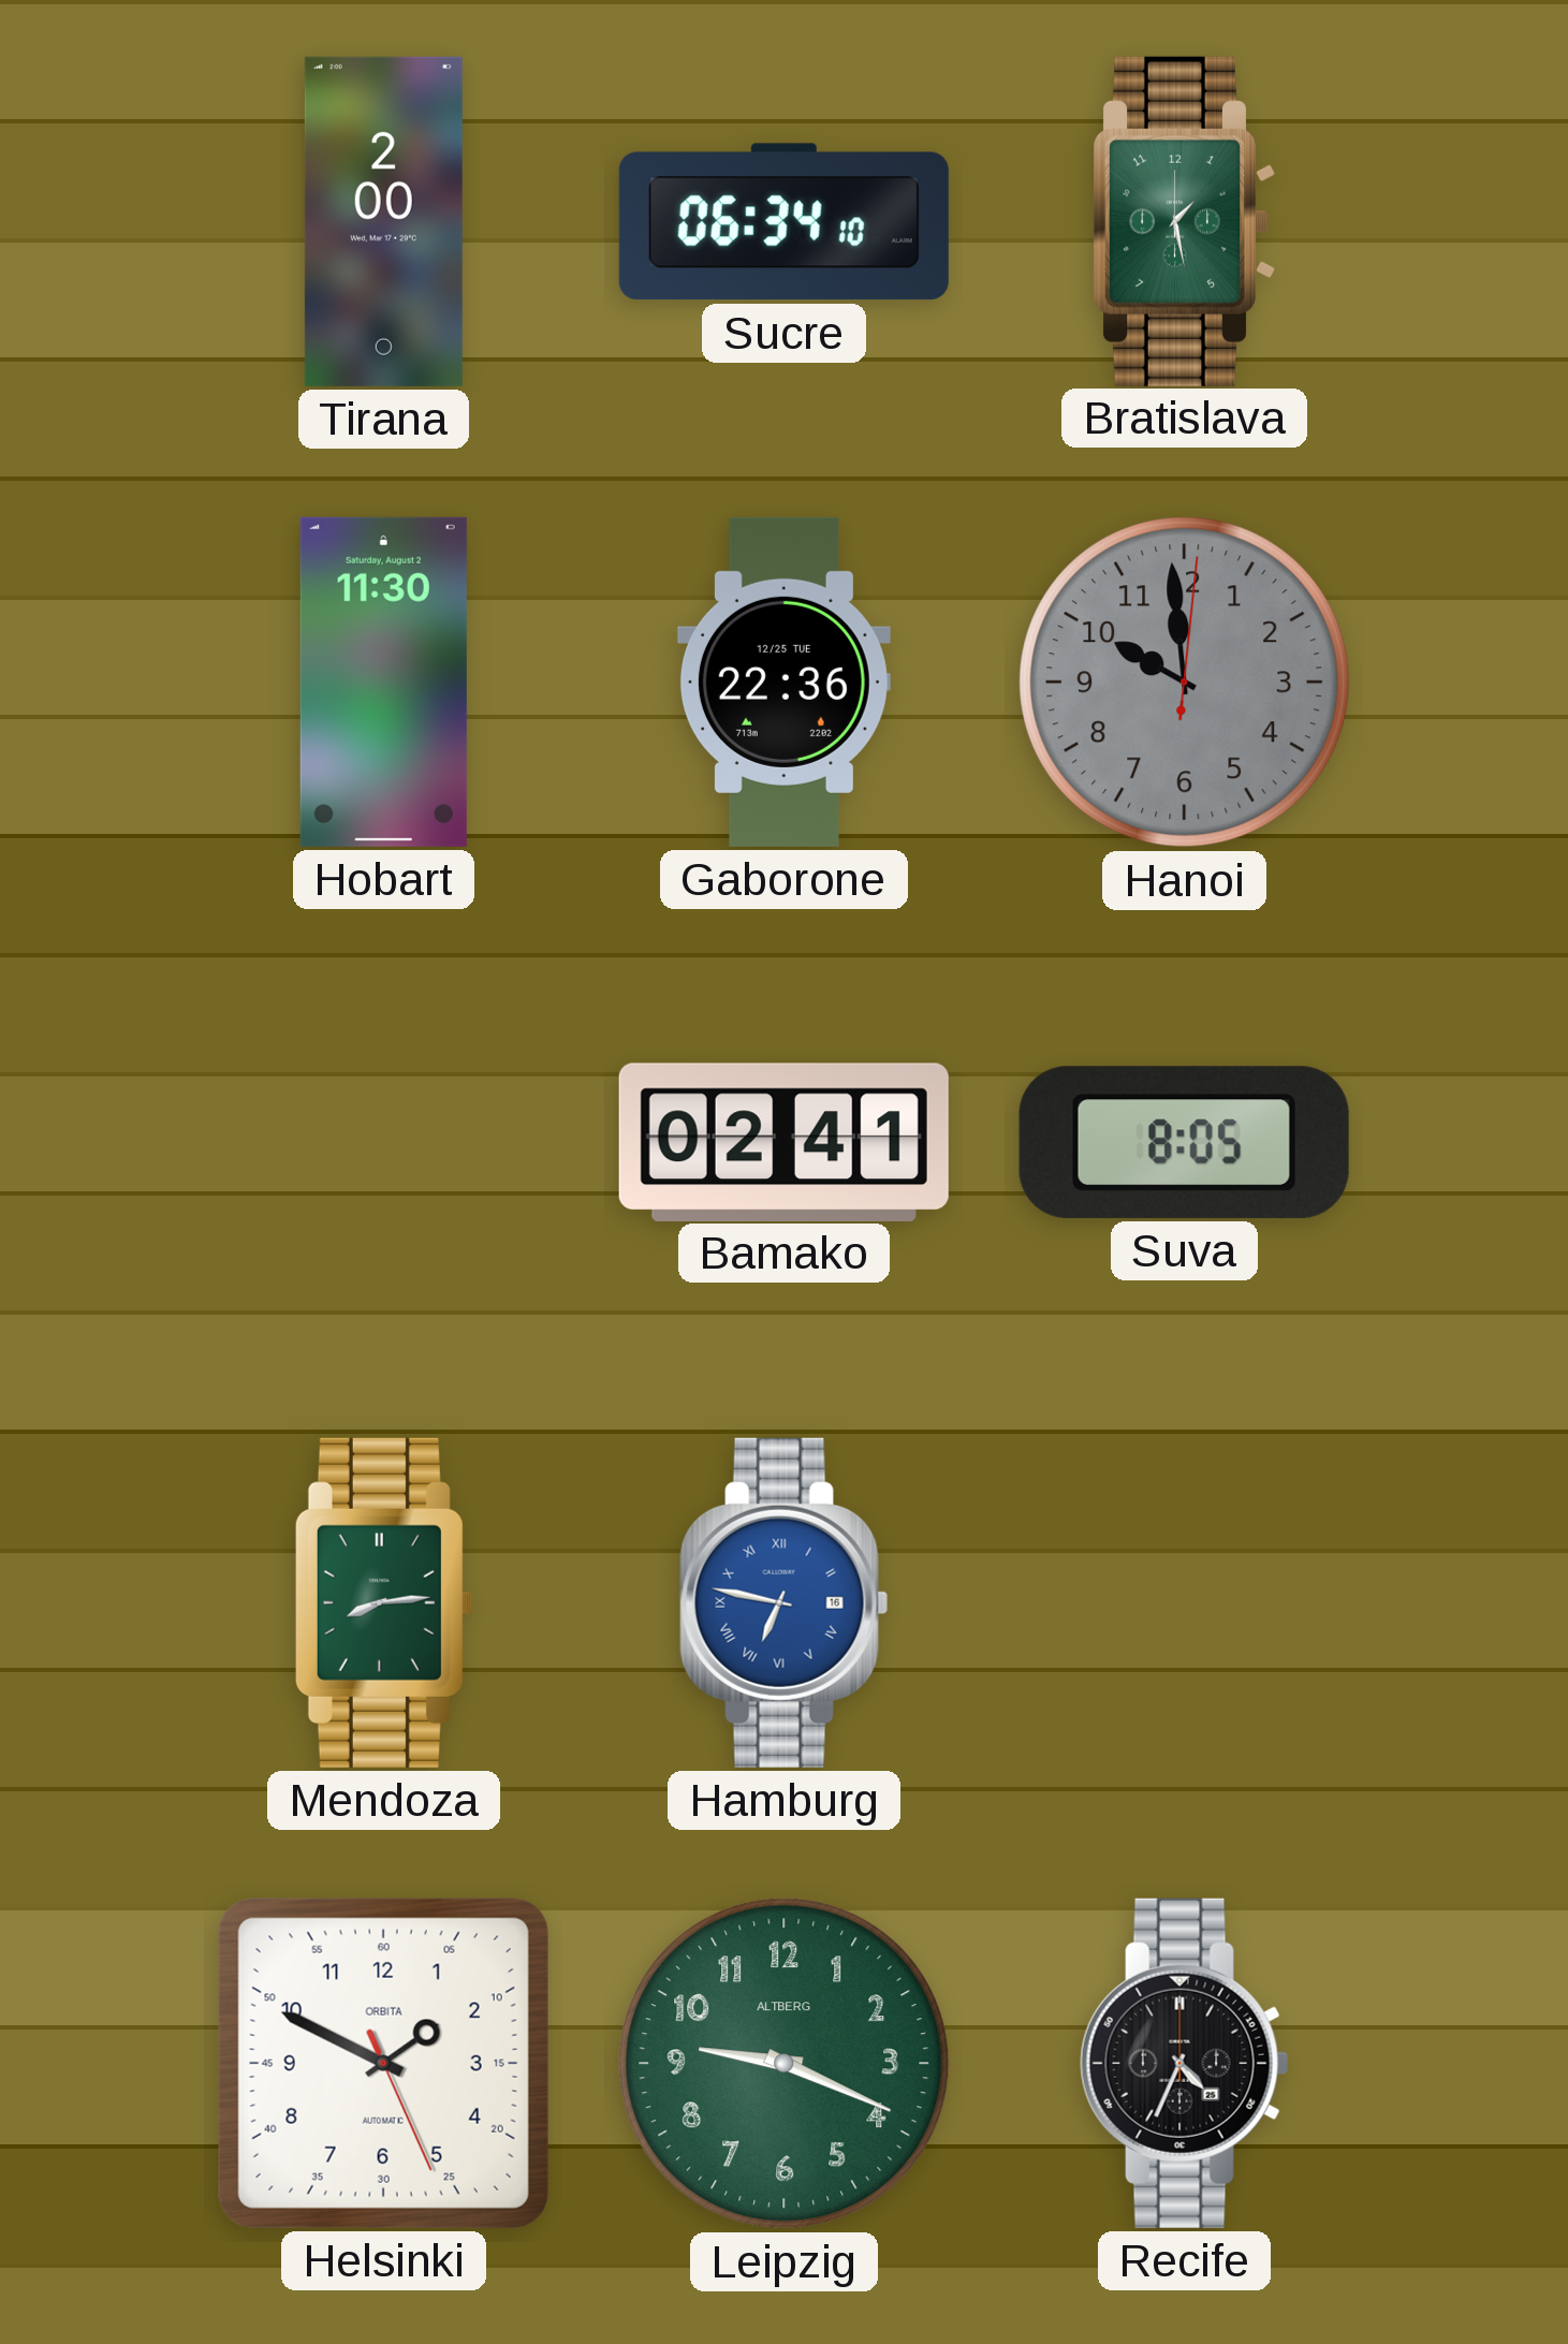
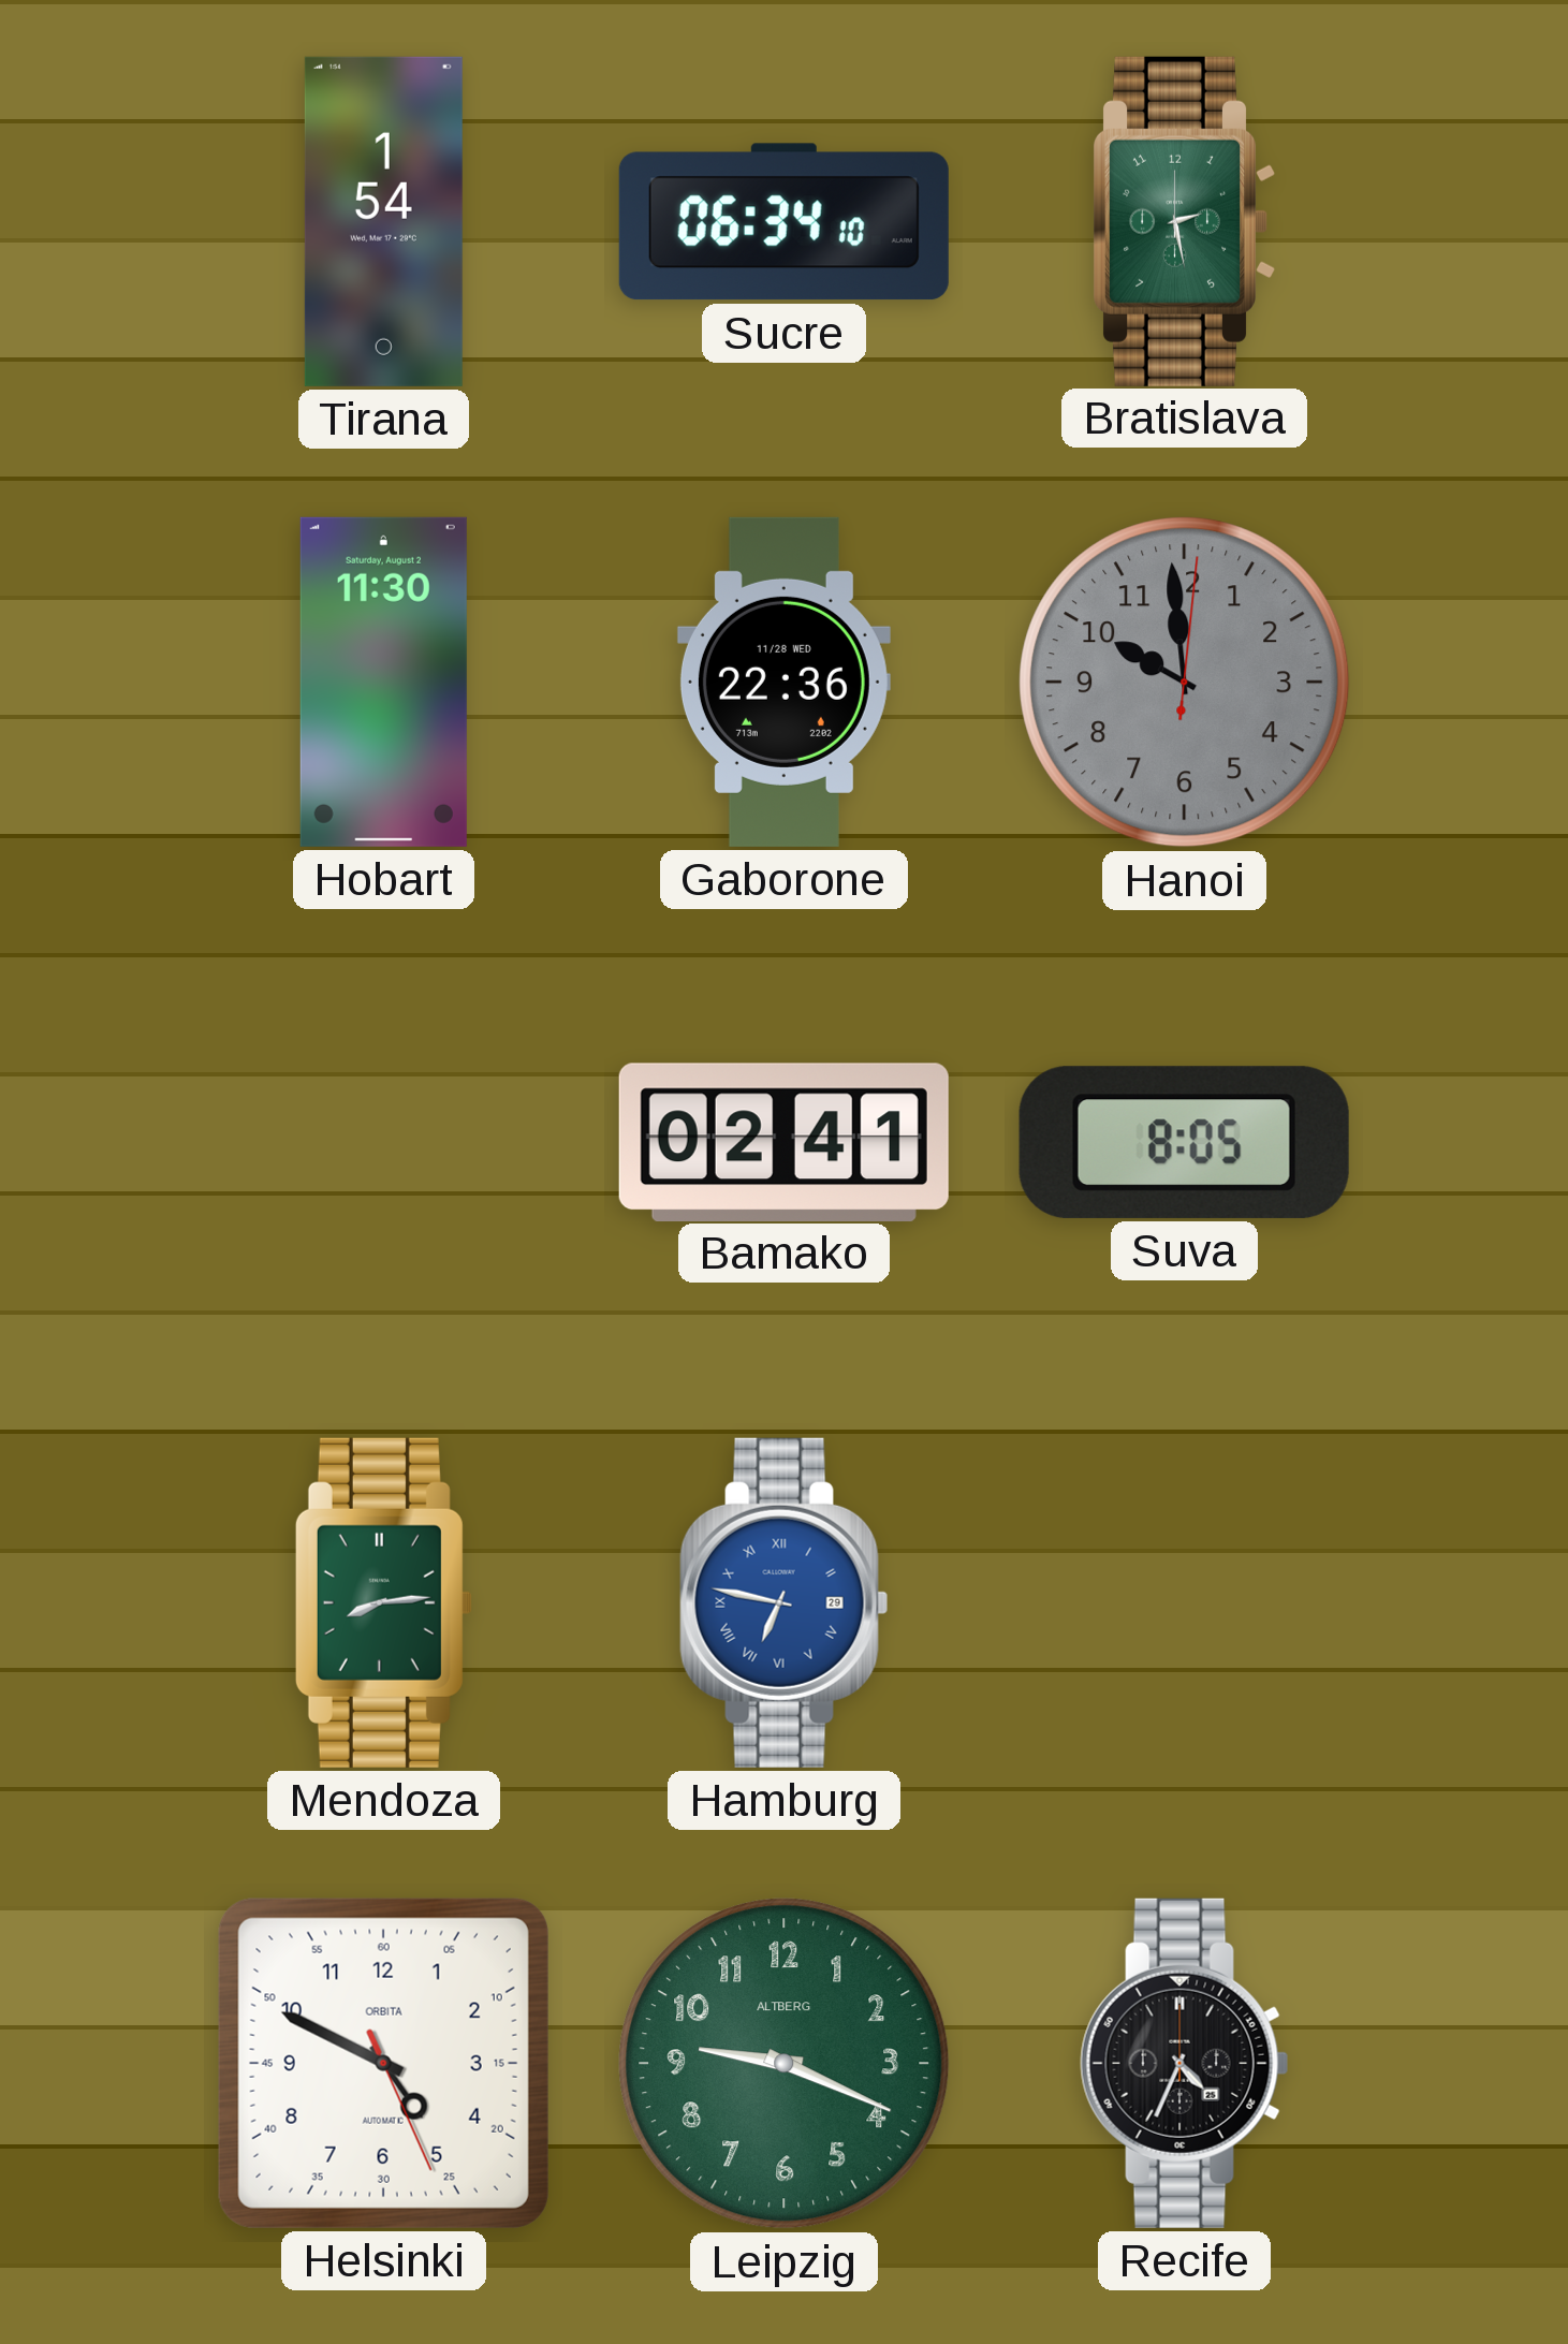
Tirana: 2:00 -> 1:54
Bratislava: 1:28 -> 2:28
Gaborone date: 12/25 TUE -> 11/28 WED
Hamburg date: 16 -> 29
Helsinki: 1:49 -> 4:49
